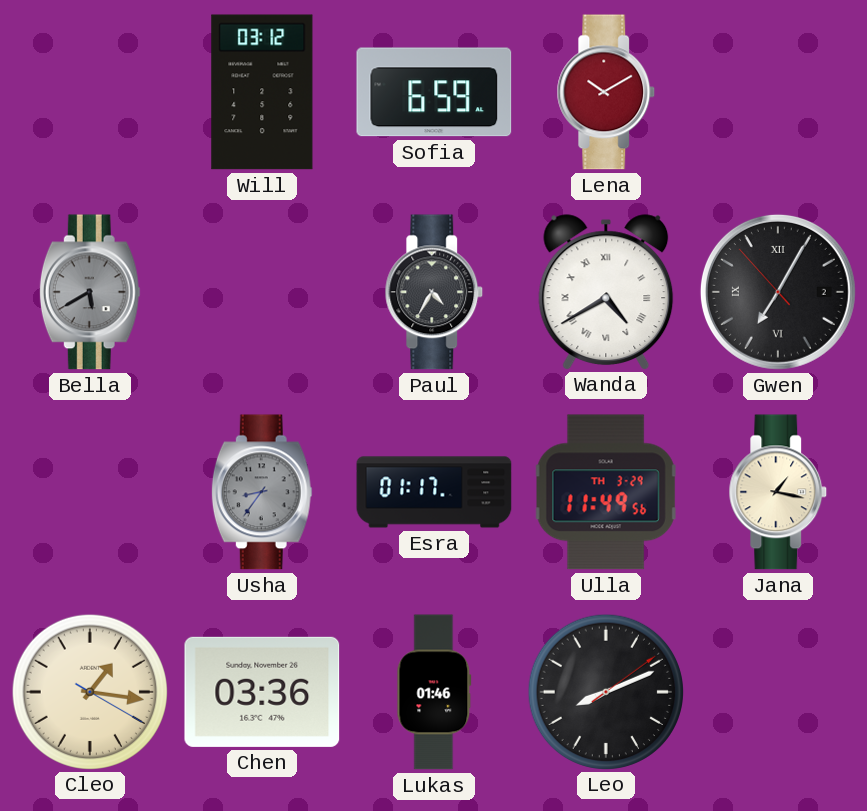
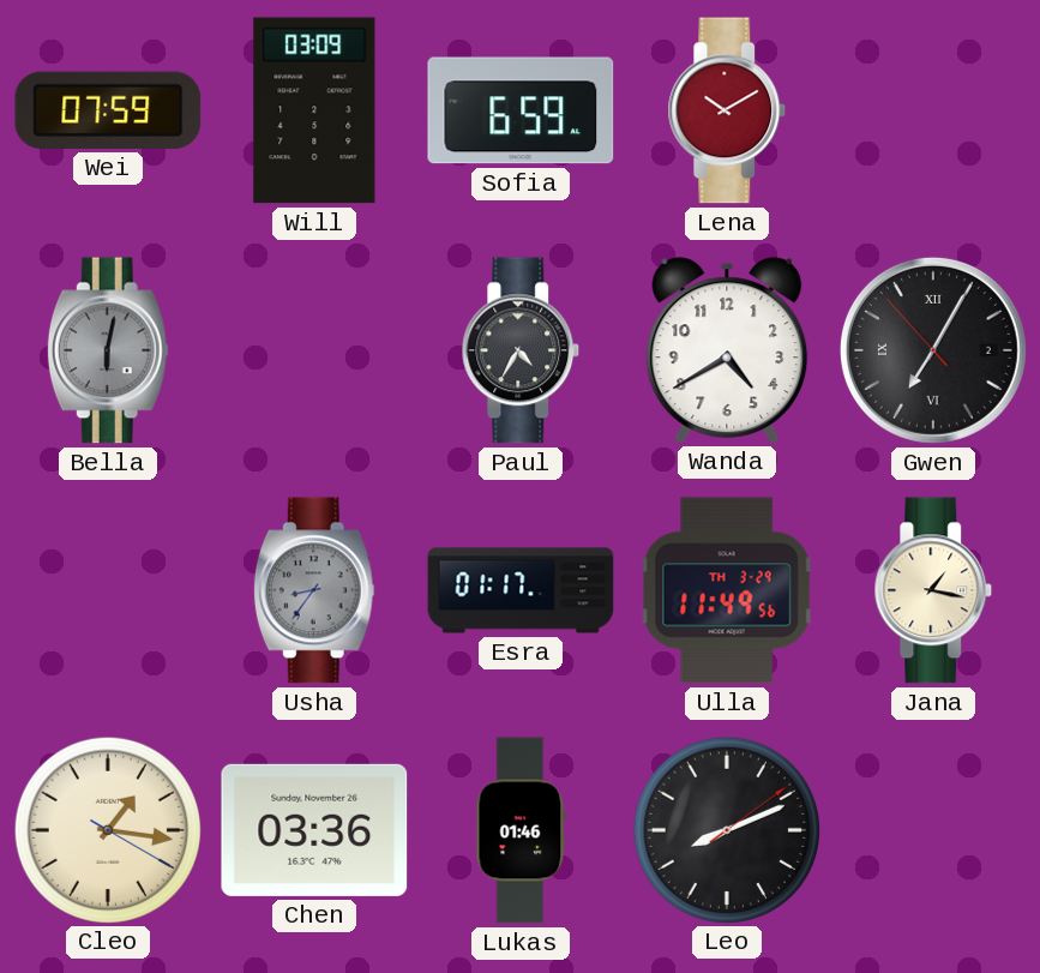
Wei: none -> 07:59
Will: 03:12 -> 03:09
Bella: 5:40 -> 6:02
Wanda numerals: Roman -> Arabic
